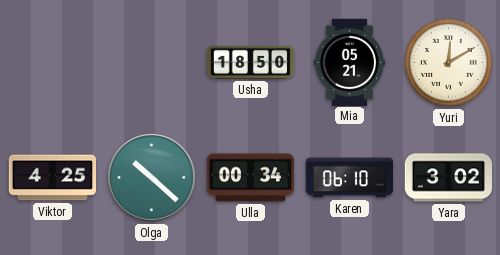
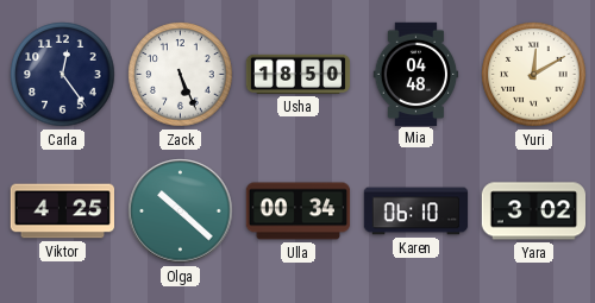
Carla: none -> 12:24
Zack: none -> 5:26
Mia: 05:21 -> 04:48
